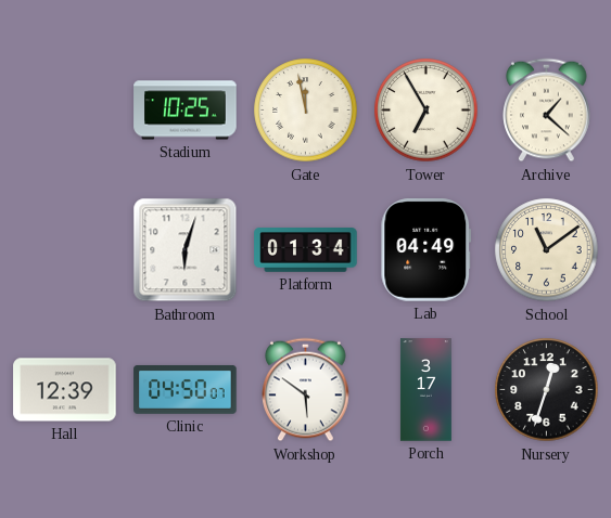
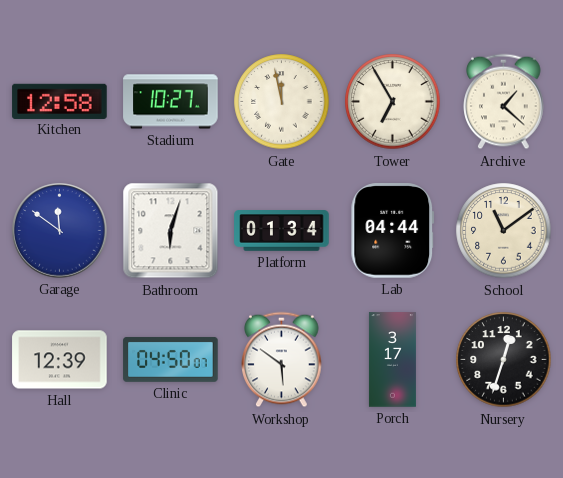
Kitchen: none -> 12:58
Stadium: 10:25 -> 10:27
Garage: none -> 11:51
Lab: 04:49 -> 04:44
